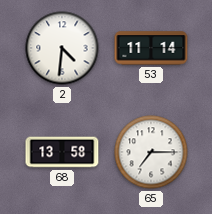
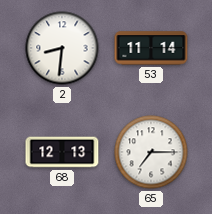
2: 4:31 -> 8:31
68: 13:58 -> 12:13
